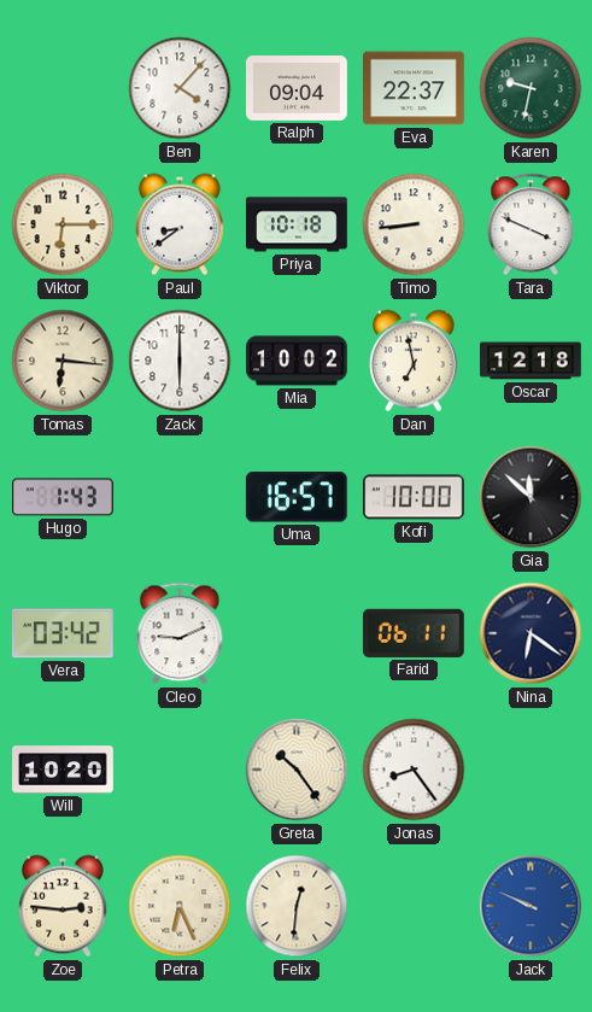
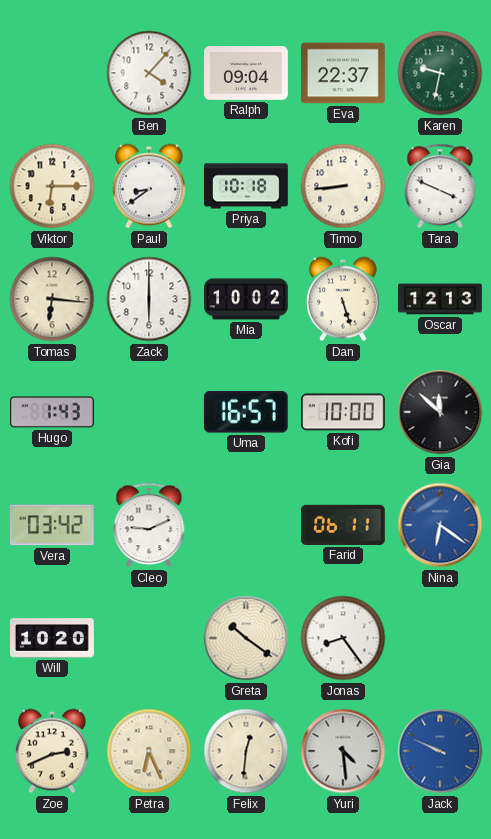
Dan: 6:58 -> 5:27
Oscar: 12:18 -> 12:13
Nina dial: navy -> blue
Greta: 10:24 -> 10:21
Zoe: 2:46 -> 2:41
Yuri: none -> 4:29
